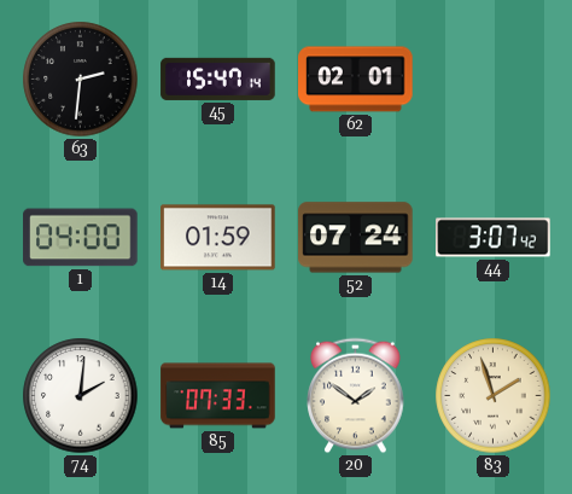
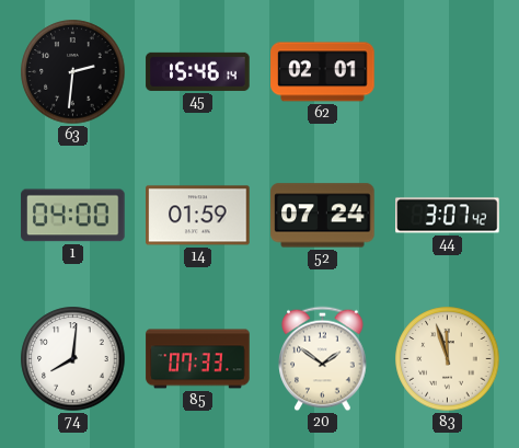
45: 15:47 -> 15:46
74: 2:01 -> 8:01
83: 1:57 -> 11:57
